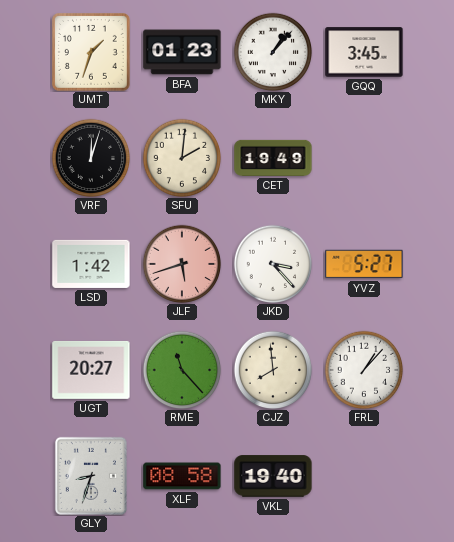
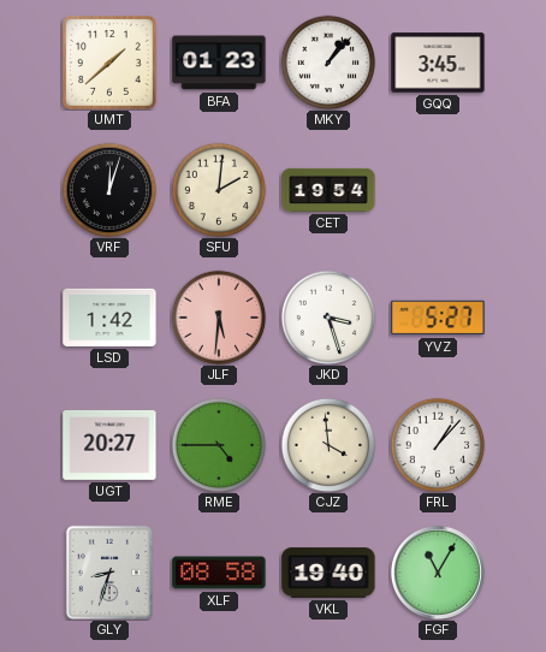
UMT: 1:33 -> 1:38
CET: 19:49 -> 19:54
JLF: 5:42 -> 5:31
JKD: 3:23 -> 3:27
RME: 11:23 -> 4:45
CJZ: 7:59 -> 3:59
FGF: none -> 11:05
